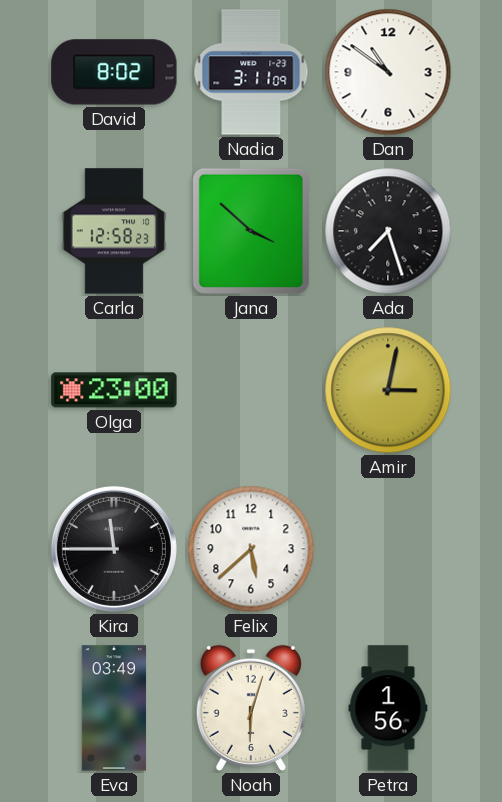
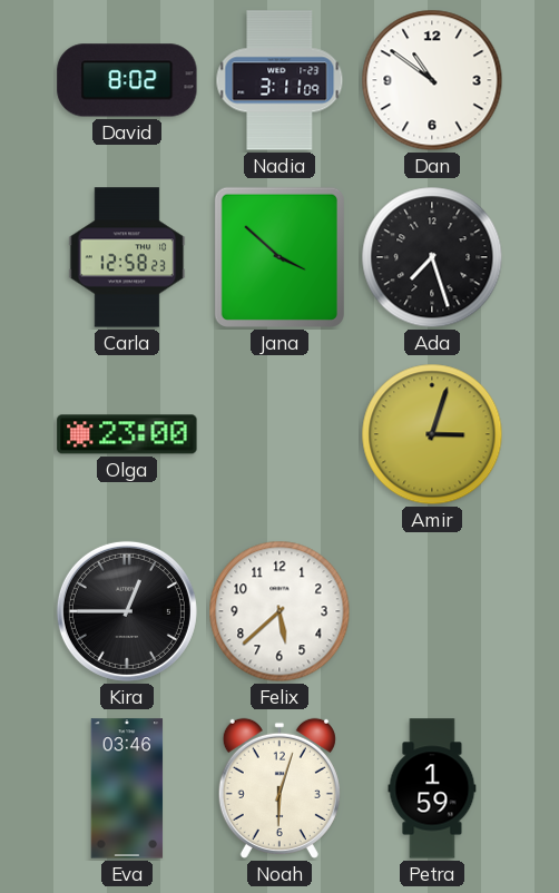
Amir: 3:02 -> 3:03
Kira: 11:45 -> 12:45
Eva: 03:49 -> 03:46
Petra: 1:56 -> 1:59
